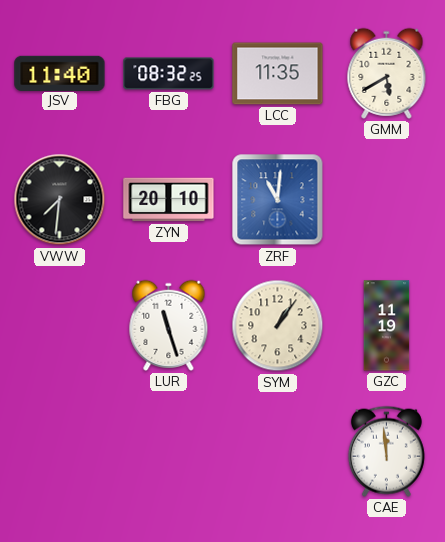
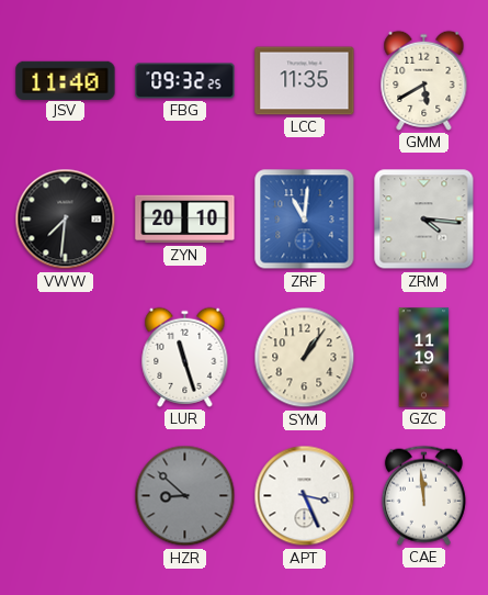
FBG: 08:32 -> 09:32
ZRM: none -> 4:16
HZR: none -> 8:52
APT: none -> 3:26
